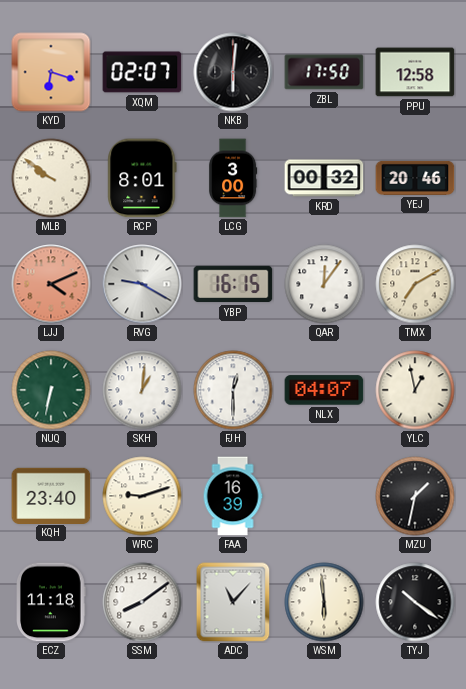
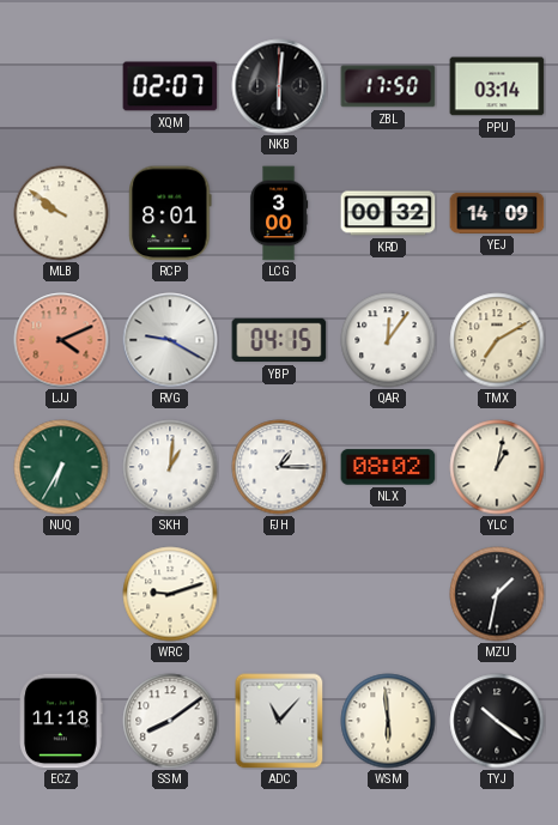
KYD: 6:18 -> none
PPU: 12:58 -> 03:14
YEJ: 20:46 -> 14:09
YBP: 16:15 -> 04:15
NUQ: 6:32 -> 6:35
FJH: 12:30 -> 1:15
NLX: 04:07 -> 08:02
YLC: 12:58 -> 1:02
KQH: 23:40 -> none
FAA: 16:39 -> none
